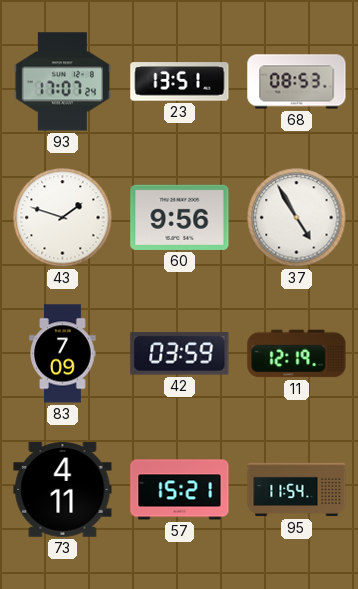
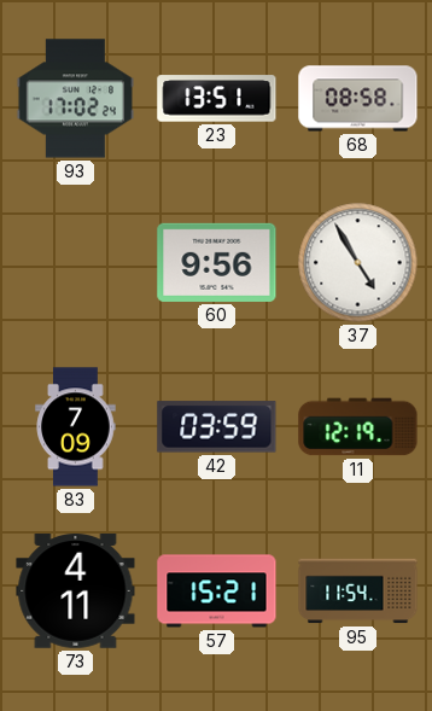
93: 17:07 -> 17:02
68: 08:53 -> 08:58
43: 1:48 -> none
